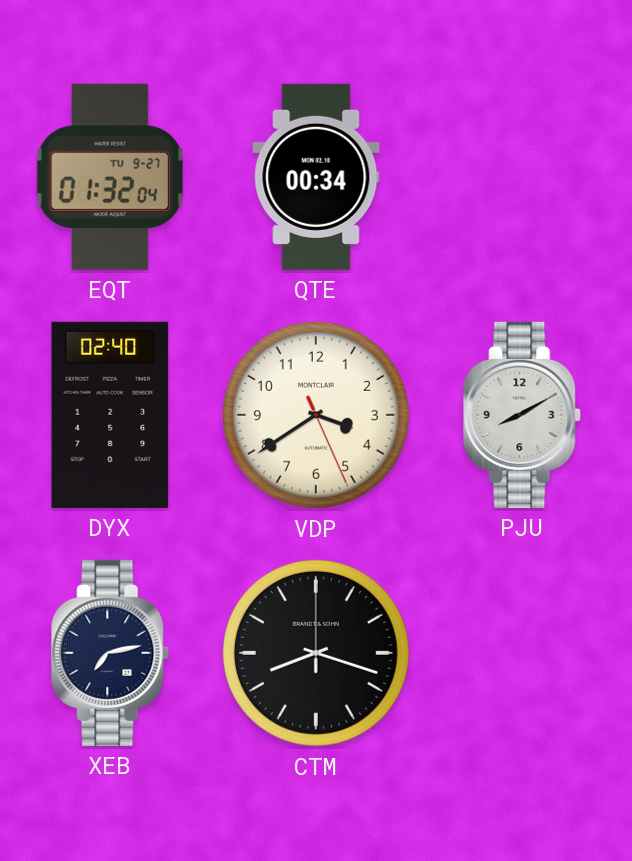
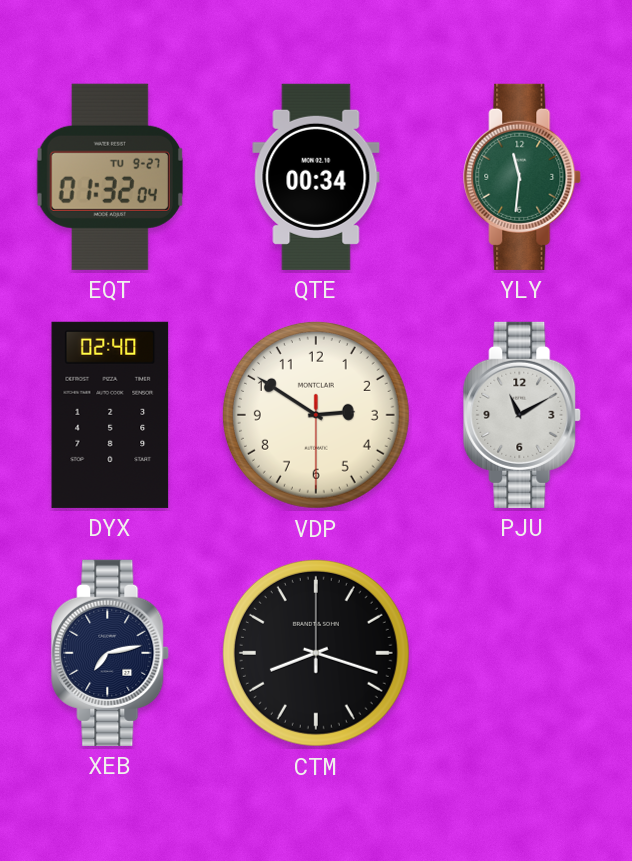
YLY: none -> 11:31
VDP: 3:39 -> 2:50
PJU: 8:10 -> 11:10
